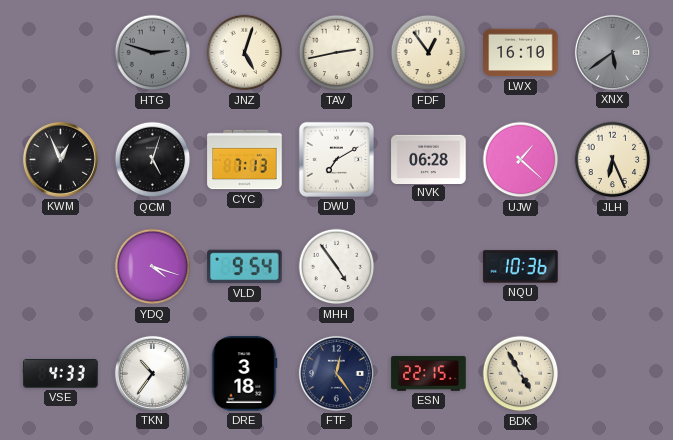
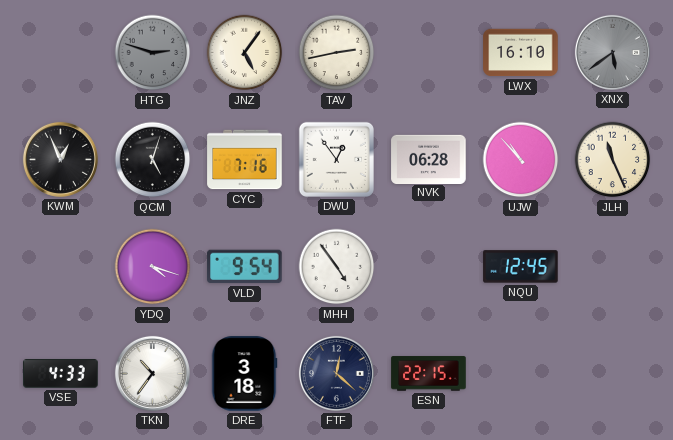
JNZ: 5:03 -> 5:06
FDF: 12:54 -> none
CYC: 7:13 -> 7:16
DWU: 7:10 -> 12:54
UJW: 1:22 -> 10:53
JLH: 6:26 -> 11:26
NQU: 10:36 -> 12:45
FTF: 12:24 -> 12:22
BDK: 4:55 -> none
